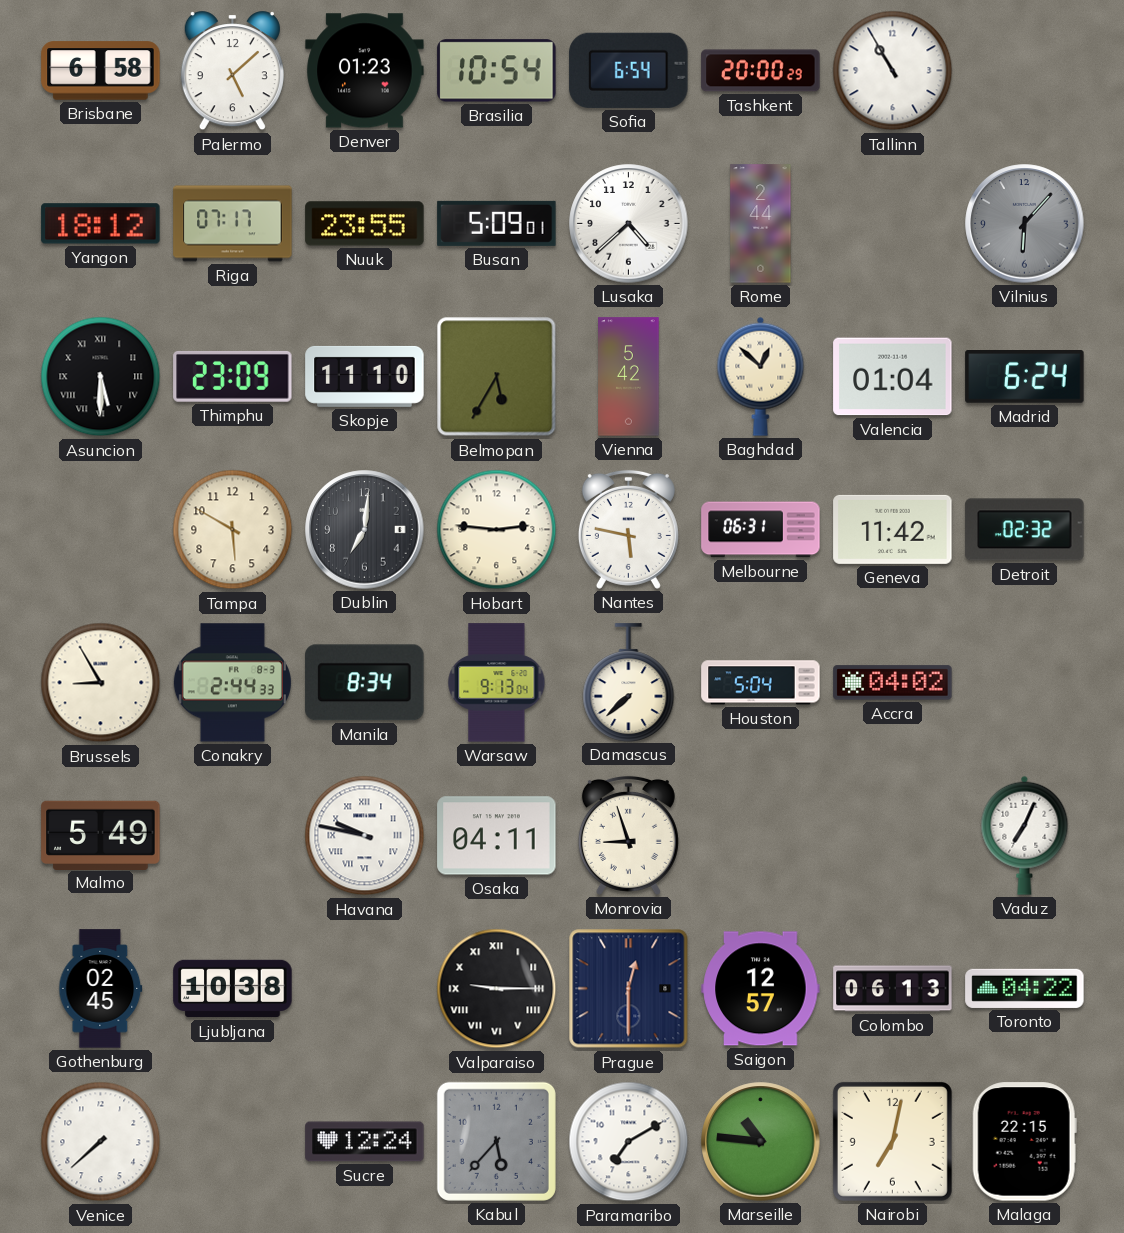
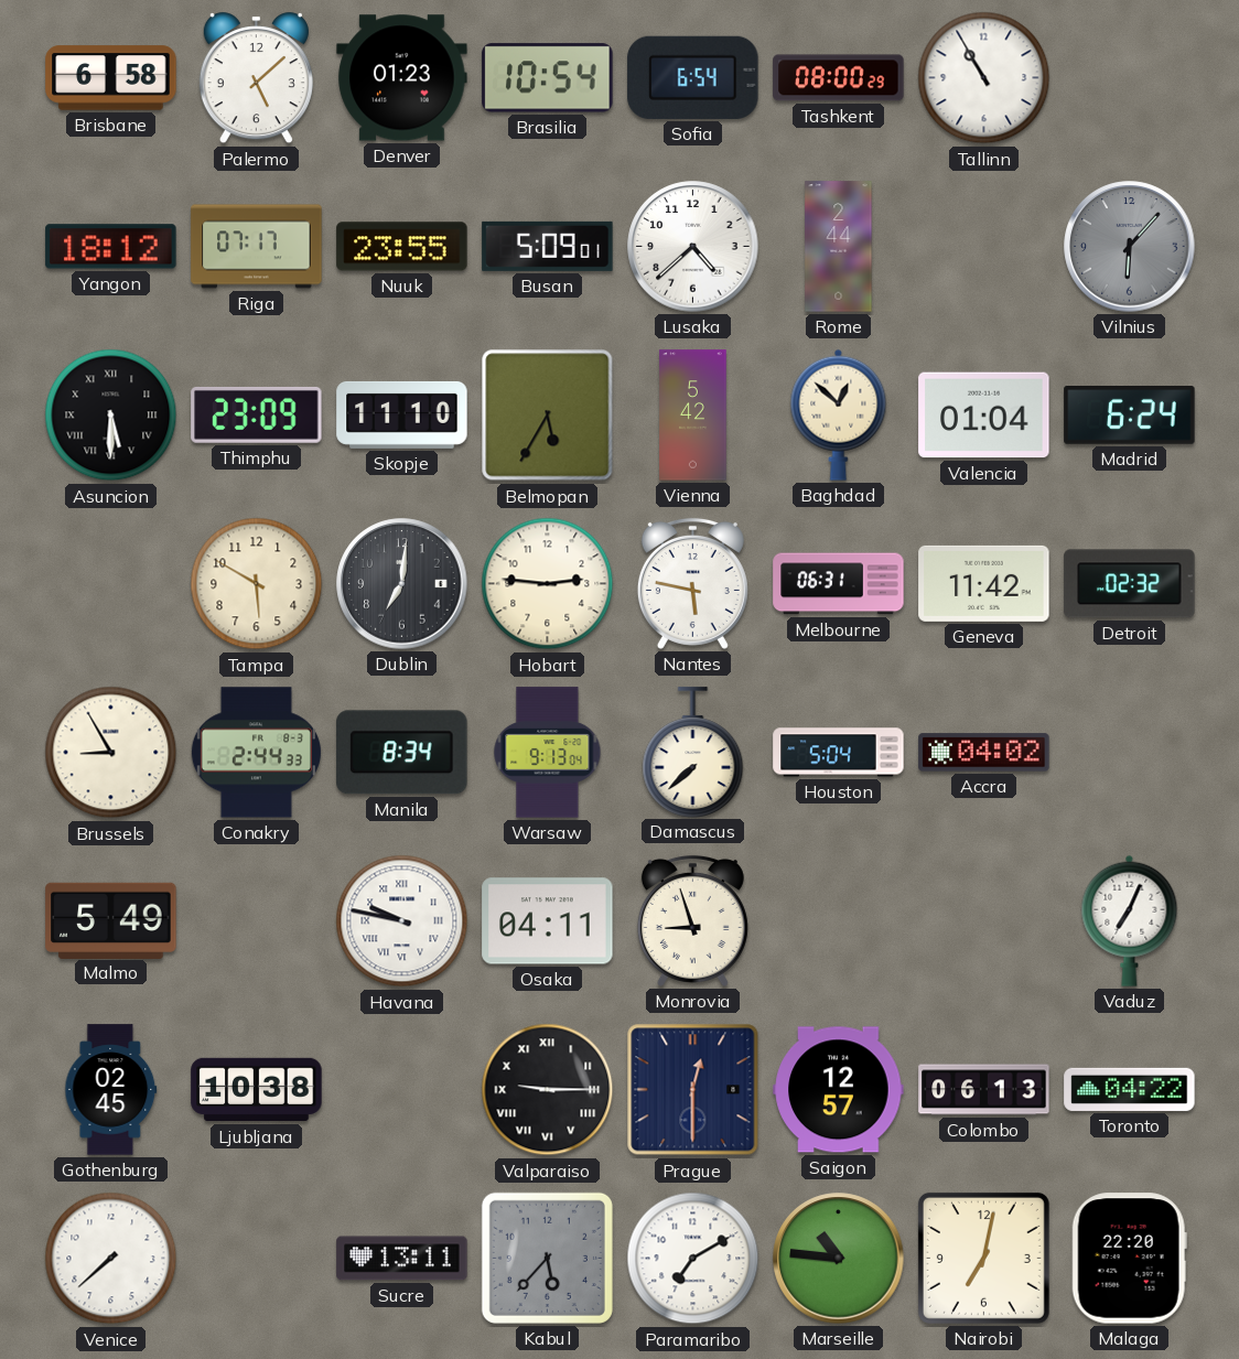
Tashkent: 20:00 -> 08:00
Sucre: 12:24 -> 13:11
Malaga: 22:15 -> 22:20
